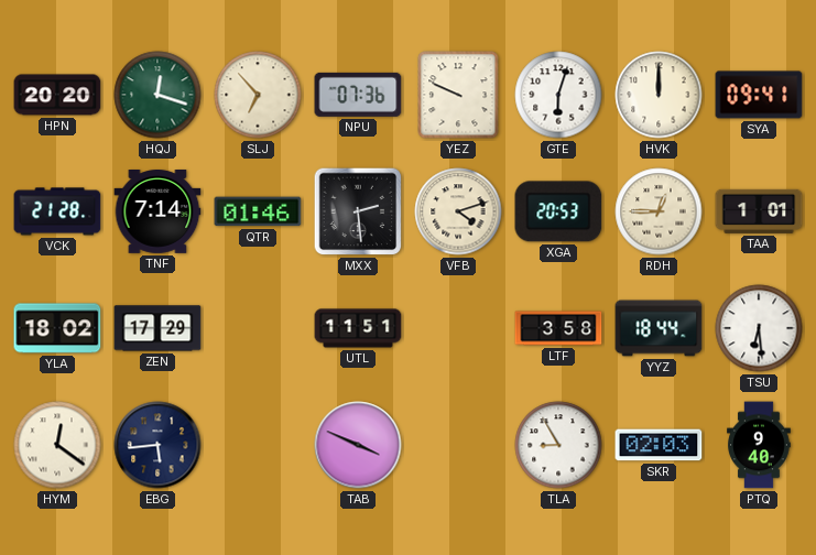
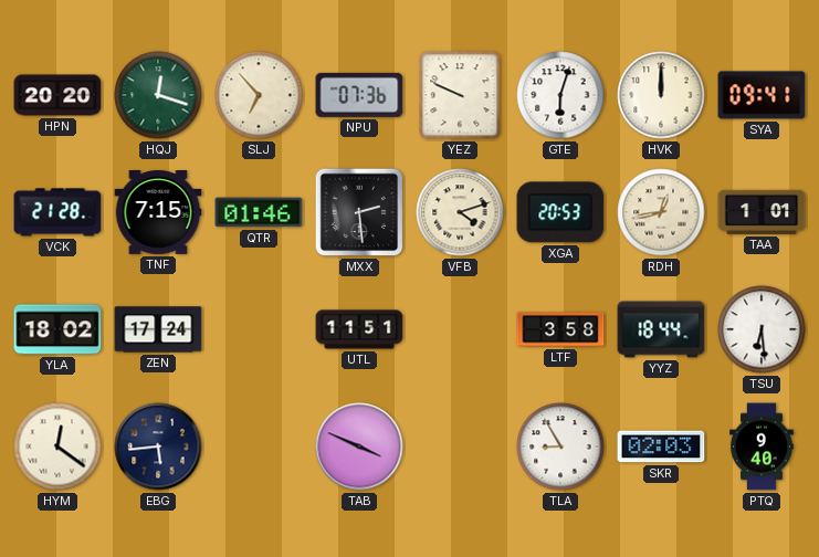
TNF: 7:14 -> 7:15
RDH: 12:45 -> 12:43
ZEN: 17:29 -> 17:24
